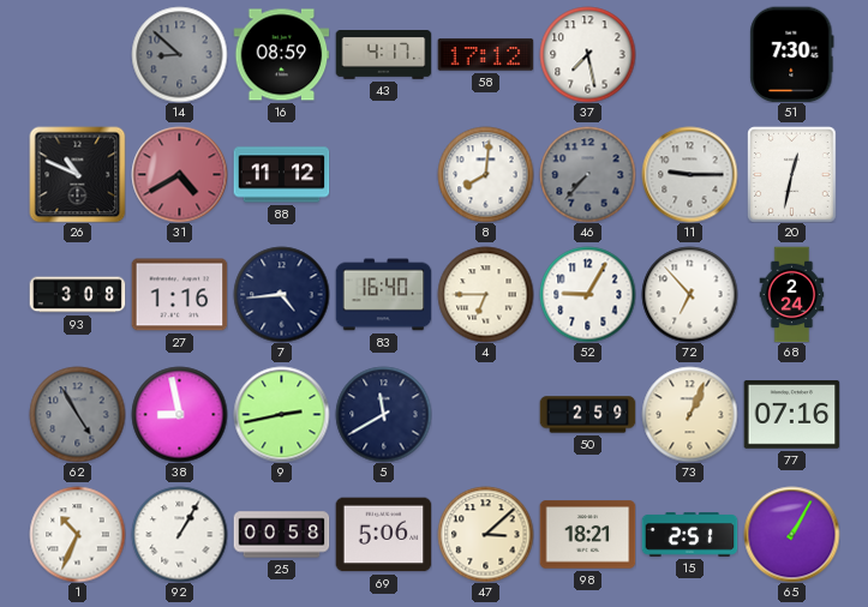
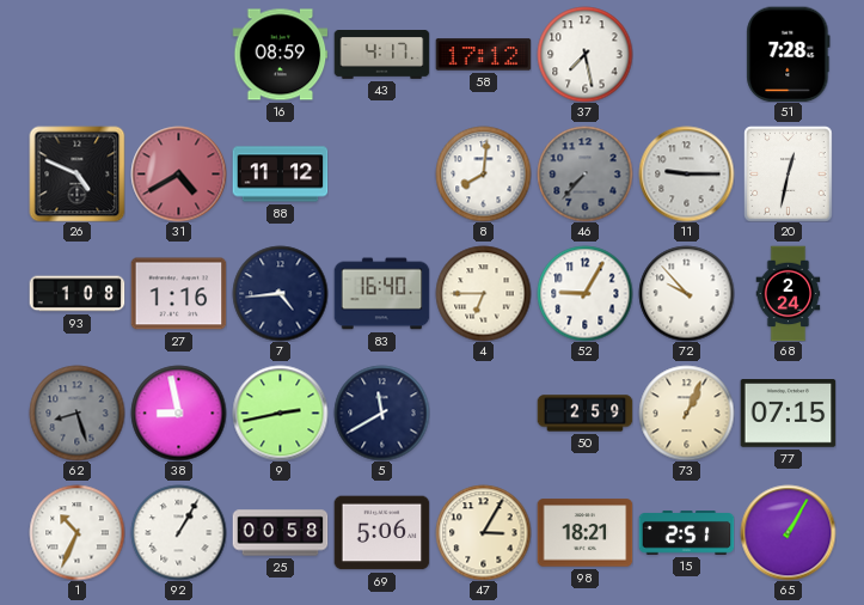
14: 8:52 -> none
51: 7:30 -> 7:28
26: 10:49 -> 4:49
93: 3:08 -> 1:08
72: 6:53 -> 9:53
62: 4:55 -> 8:27
77: 07:16 -> 07:15
47: 3:08 -> 3:05
